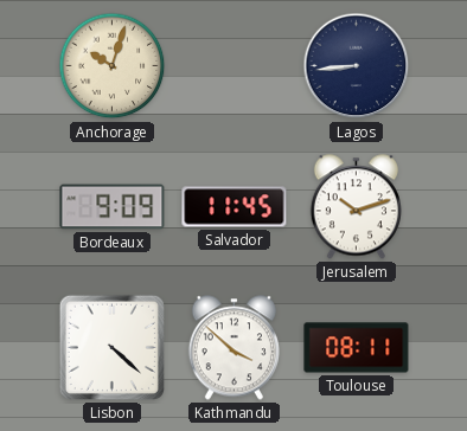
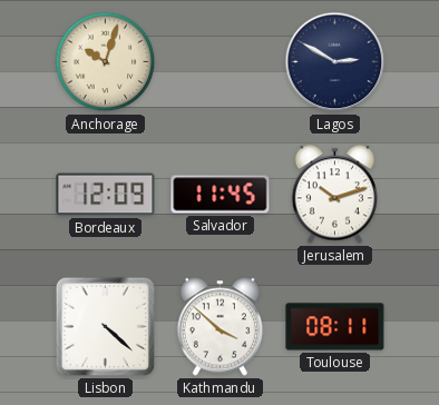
Lagos: 8:44 -> 2:50
Bordeaux: 9:09 -> 12:09
